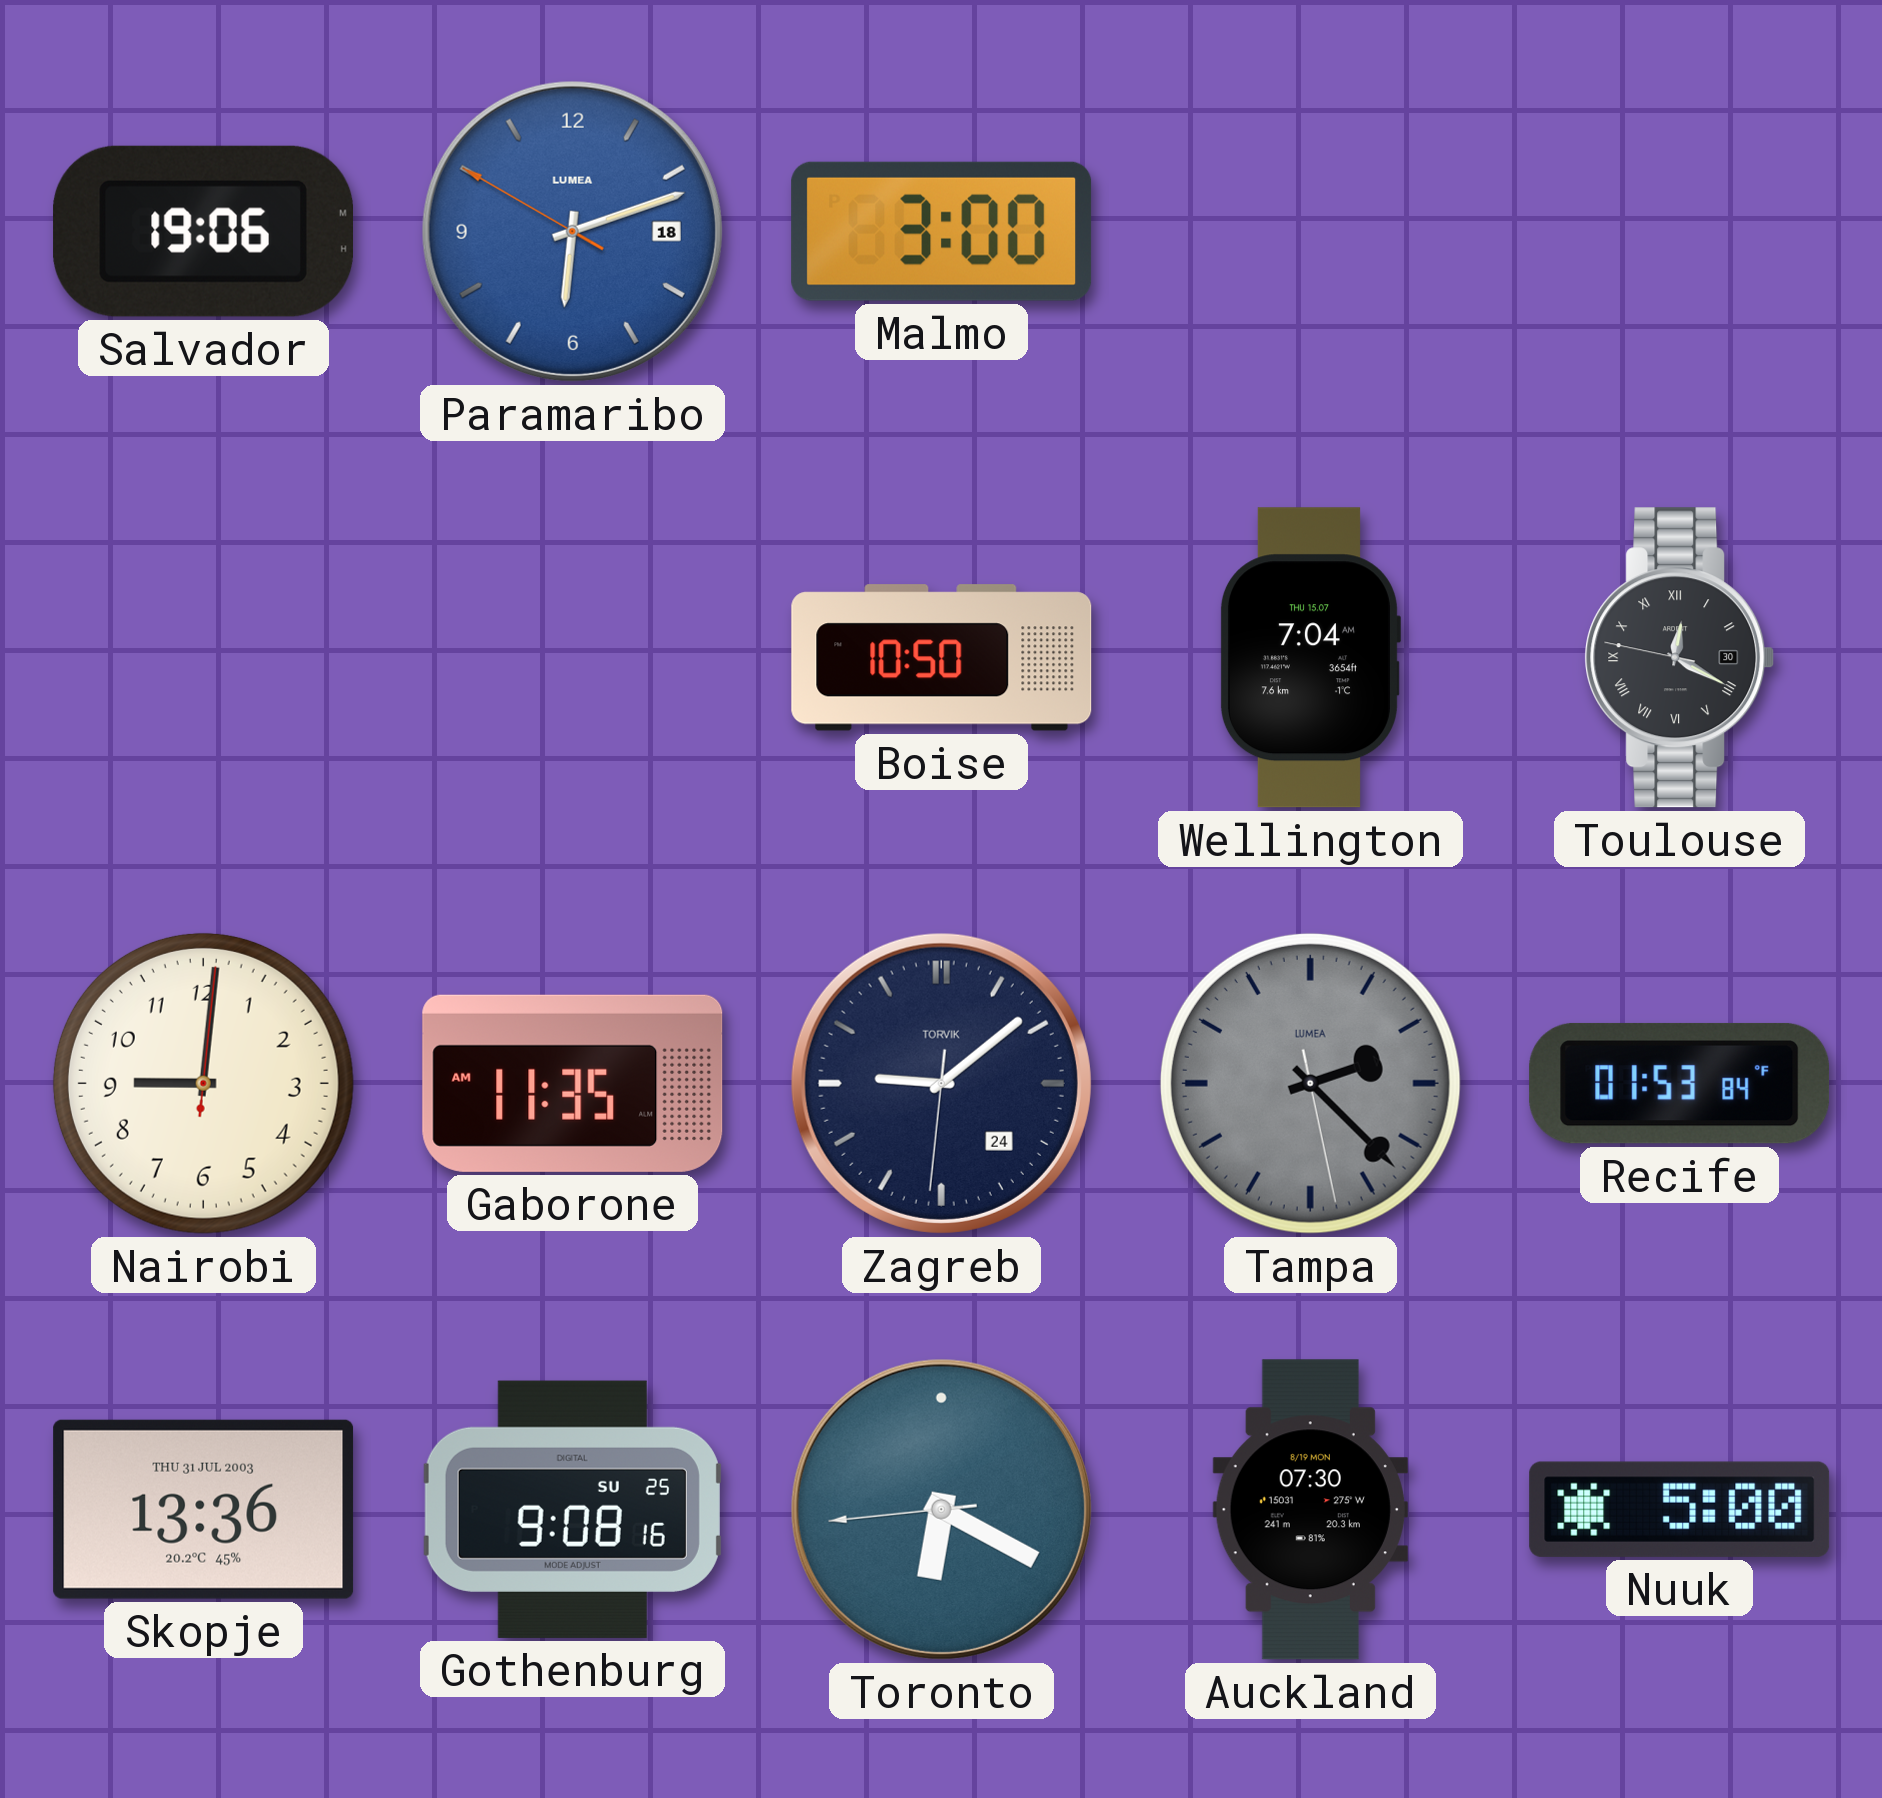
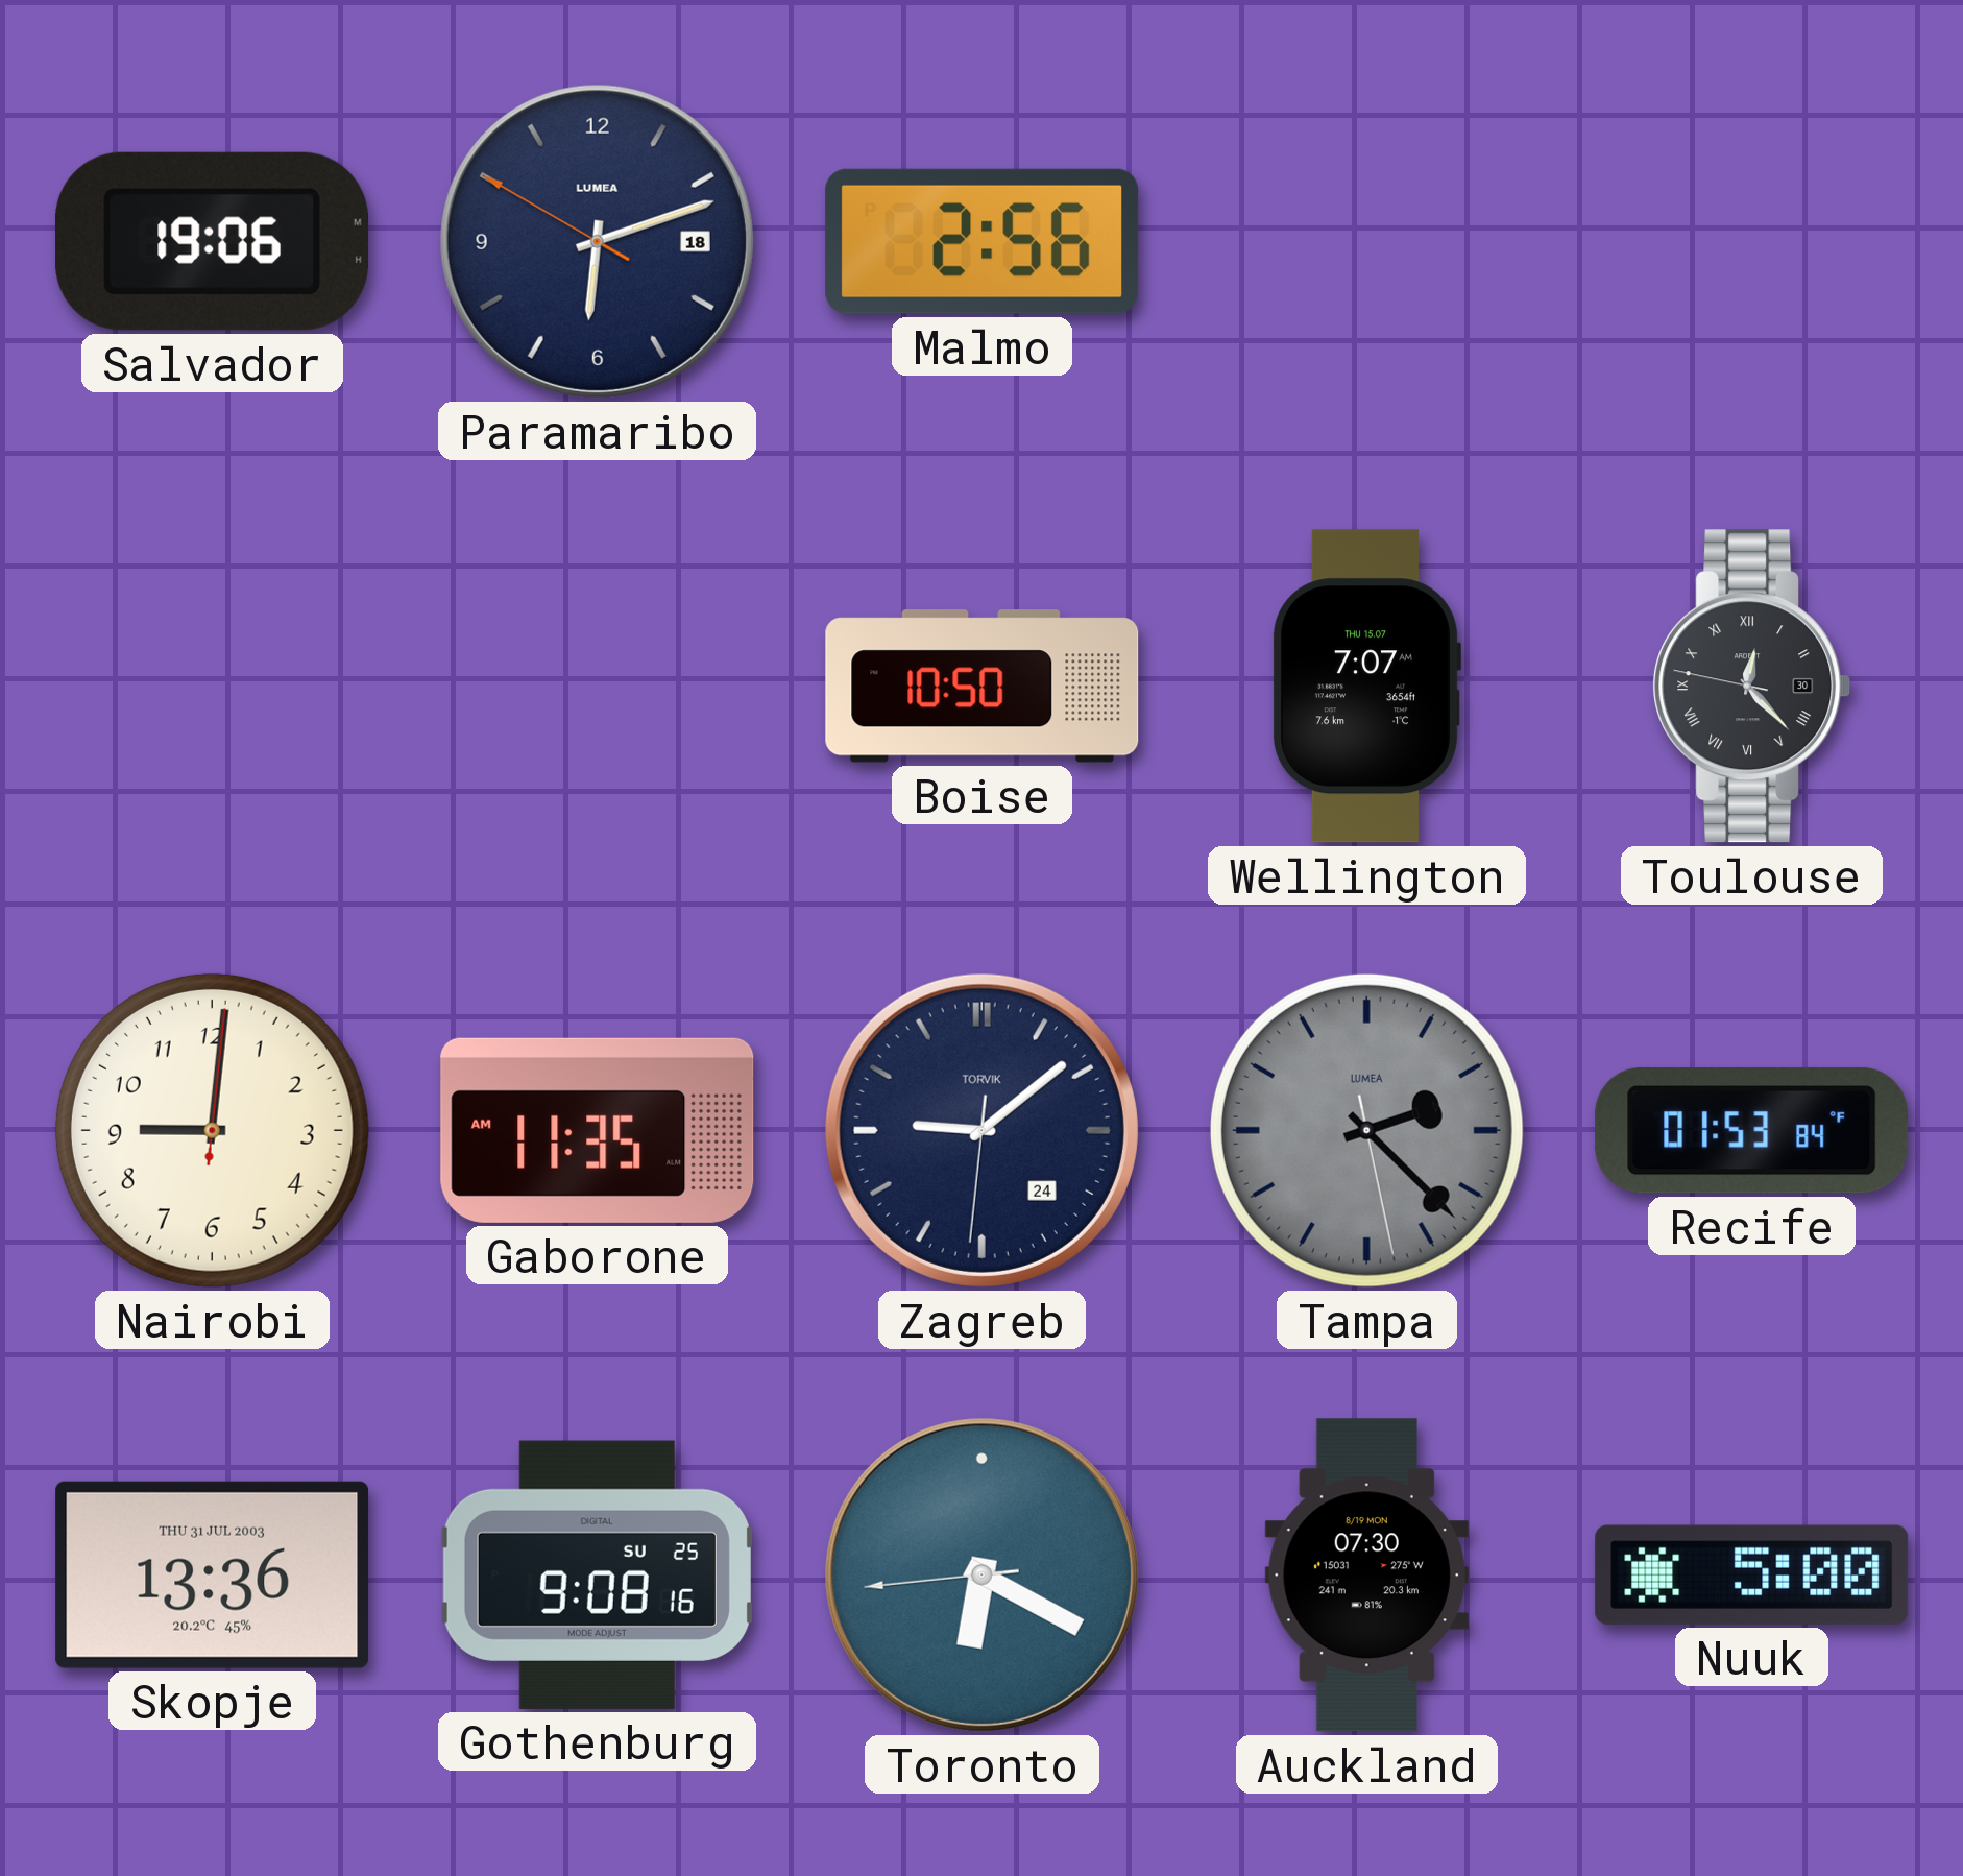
Paramaribo dial: blue -> navy
Malmo: 3:00 -> 2:56
Wellington: 7:04 -> 7:07
Toulouse: 12:19 -> 12:22
